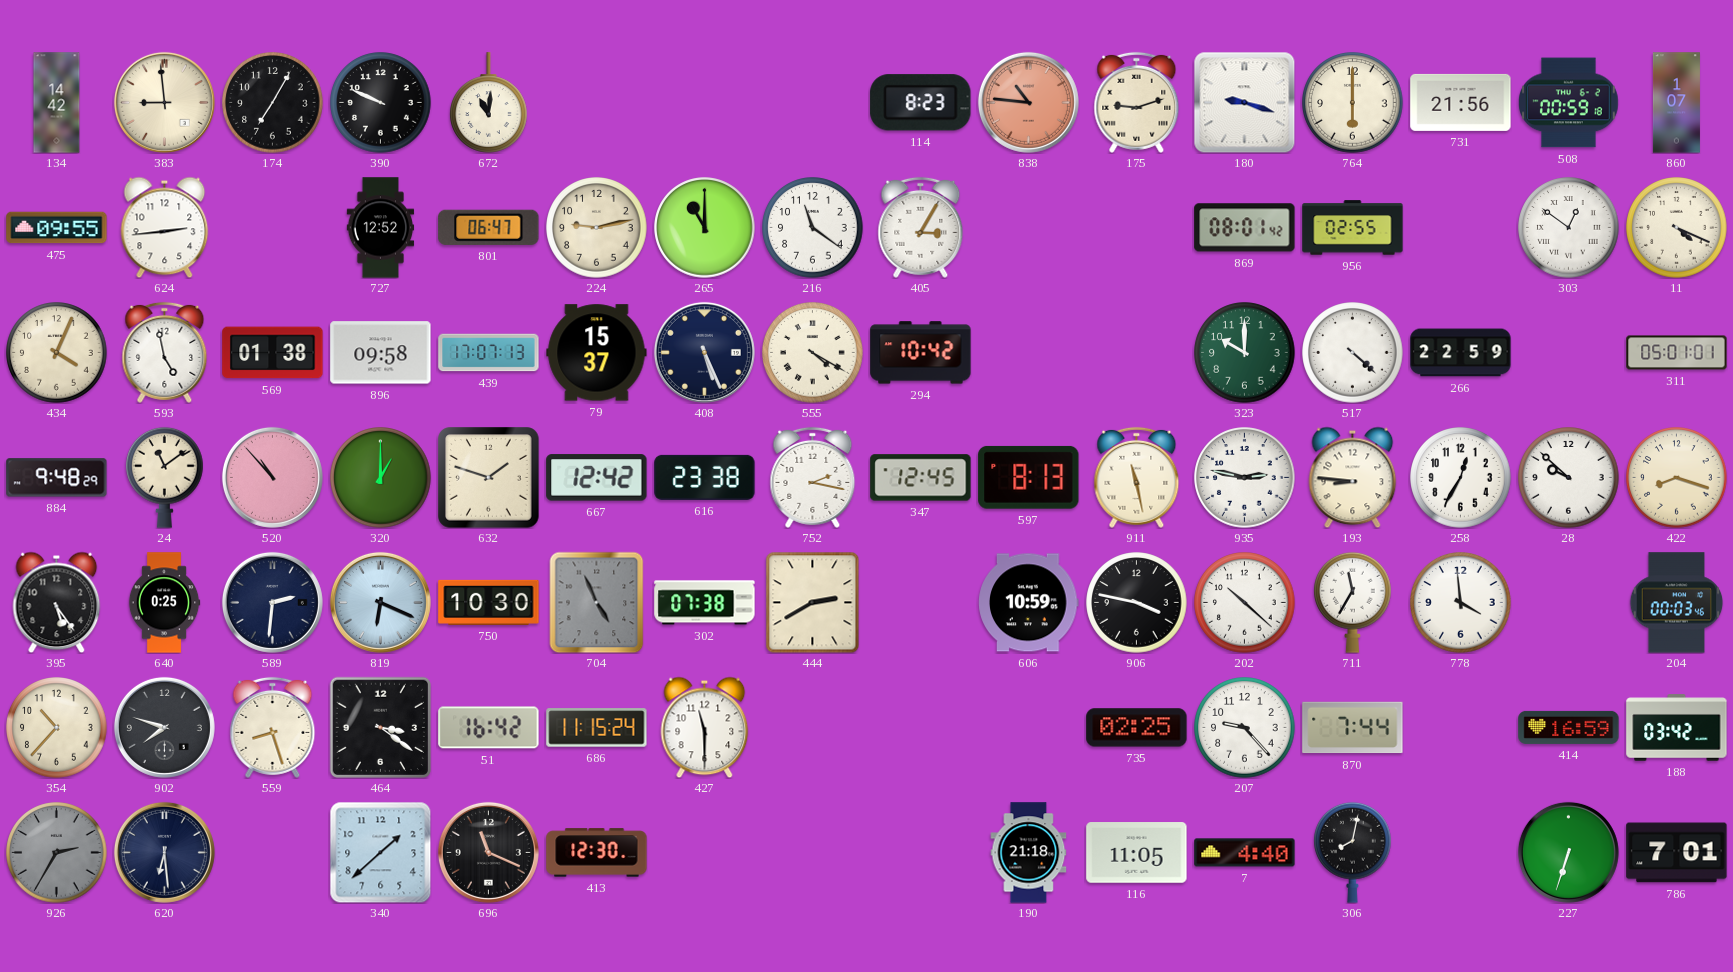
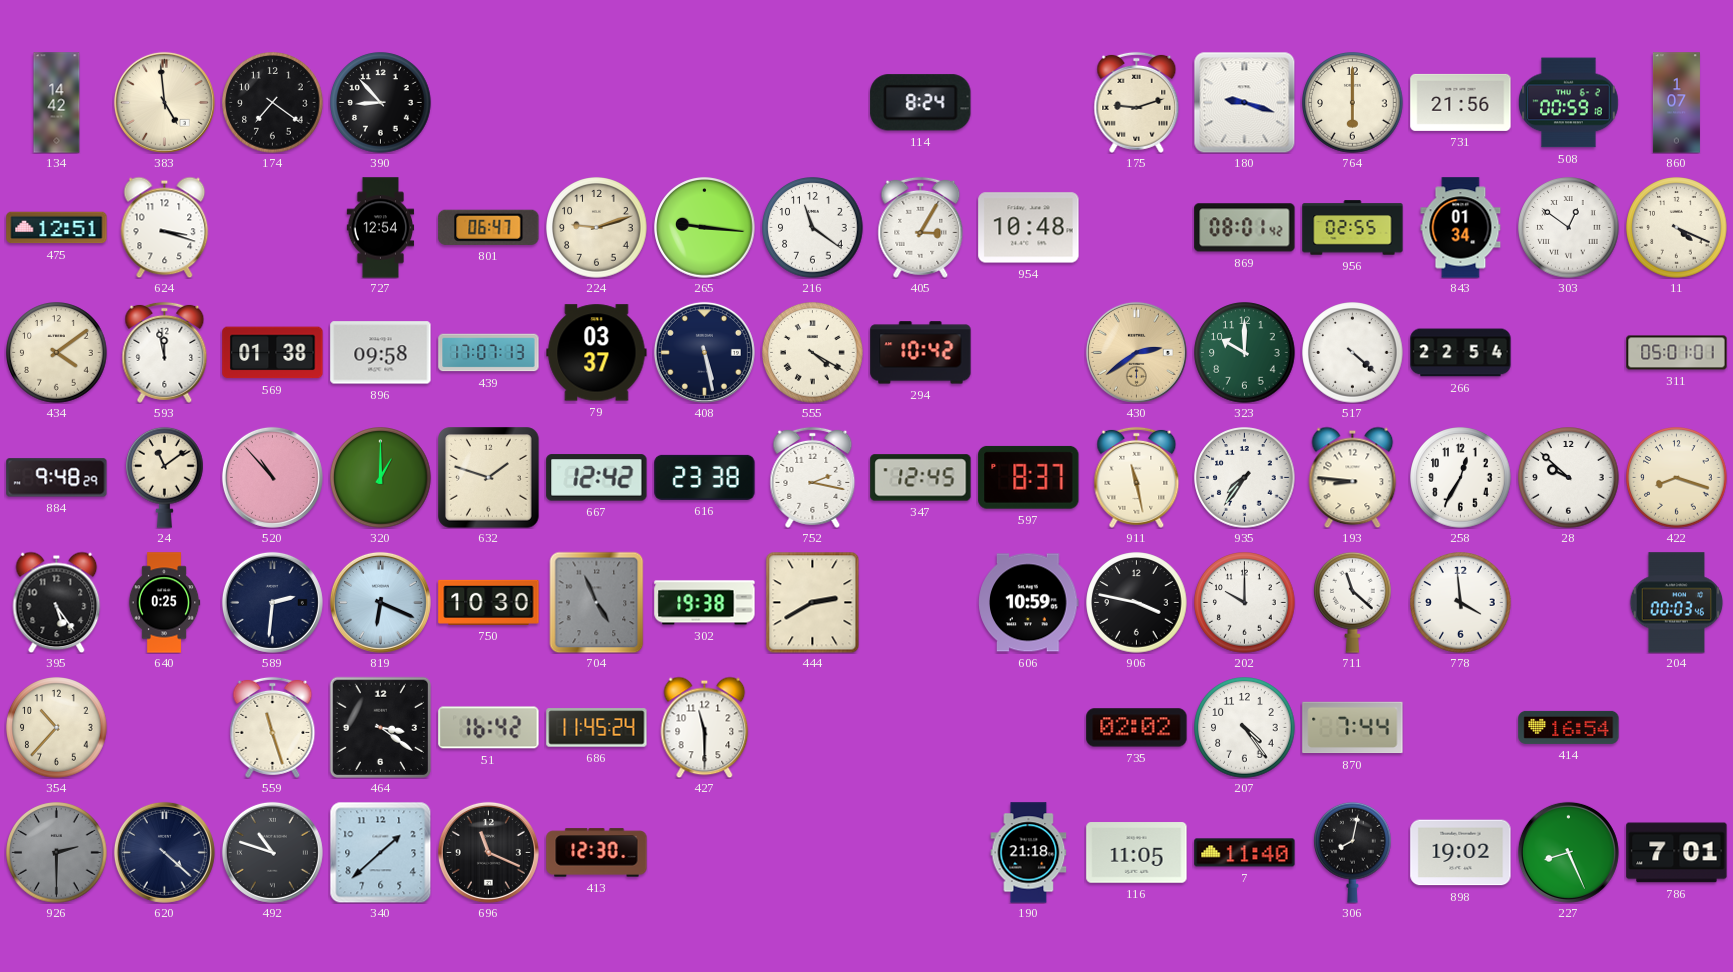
383: 8:59 -> 4:59
174: 7:05 -> 7:21
390: 9:49 -> 8:53
672: 11:01 -> none
114: 8:23 -> 8:24
838: 10:46 -> none
475: 09:55 -> 12:51
624: 2:44 -> 3:18
727: 12:52 -> 12:54
224: 9:13 -> 9:12
265: 11:00 -> 9:16
954: none -> 10:48
843: none -> 01:34
434: 4:04 -> 4:09
593: 4:58 -> 11:58
79: 15:37 -> 03:37
408: 5:26 -> 5:28
430: none -> 2:39
266: 22:59 -> 22:54
597: 8:13 -> 8:37
935: 2:47 -> 7:36
302: 07:38 -> 19:38
202: 10:22 -> 10:00
711: 11:35 -> 11:22
902: 7:48 -> none
559: 8:27 -> 11:27
686: 11:15 -> 11:45
735: 02:25 -> 02:02
207: 9:23 -> 4:24
414: 16:59 -> 16:54
188: 03:42 -> none
926: 2:35 -> 2:30
620: 6:29 -> 4:22
492: none -> 10:48
7: 4:40 -> 11:40
898: none -> 19:02
227: 6:33 -> 8:26
